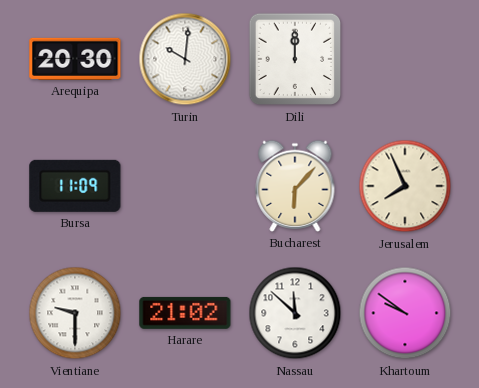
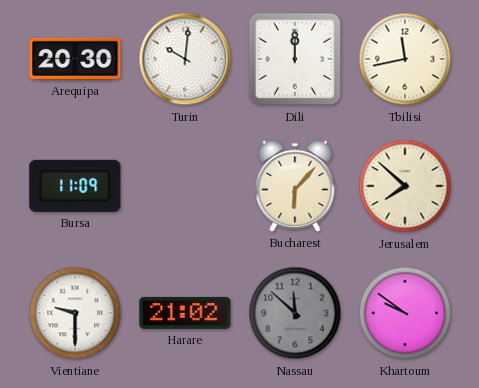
Tbilisi: none -> 11:43
Jerusalem: 7:56 -> 7:52
Nassau dial: white -> grey
